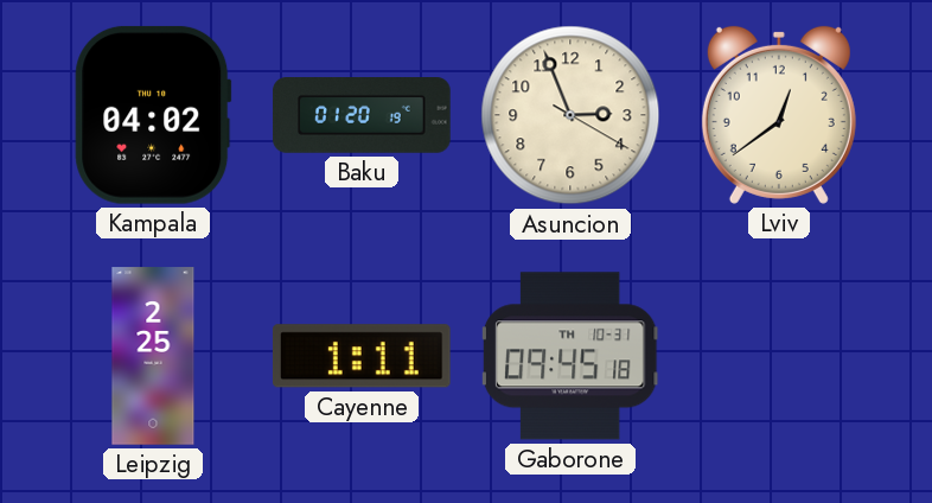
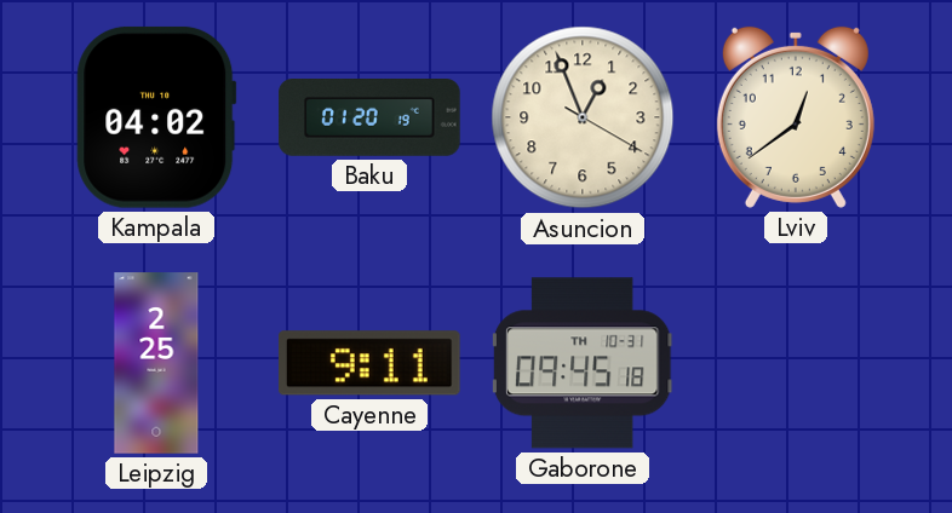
Asuncion: 2:56 -> 12:56
Cayenne: 1:11 -> 9:11
